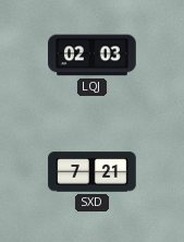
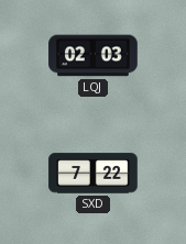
SXD: 7:21 -> 7:22
